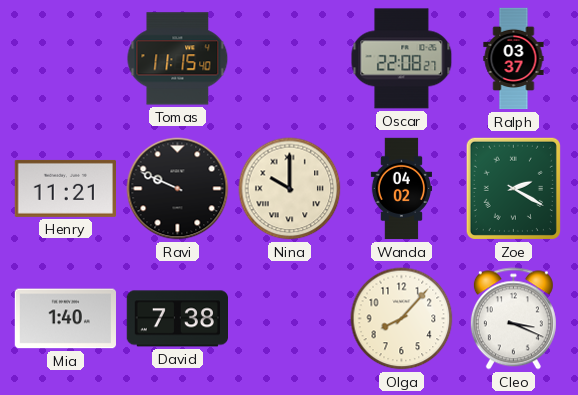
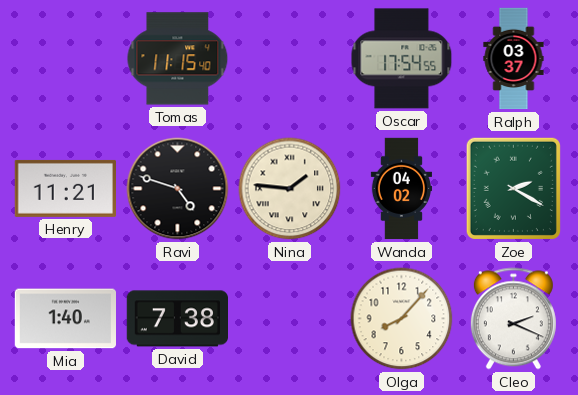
Oscar: 22:08 -> 17:54
Ravi: 9:49 -> 4:48
Nina: 10:00 -> 1:46
Cleo: 3:19 -> 2:19
